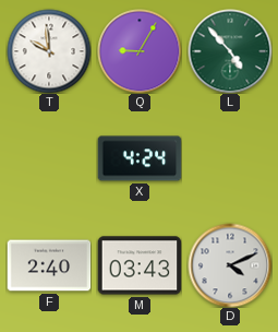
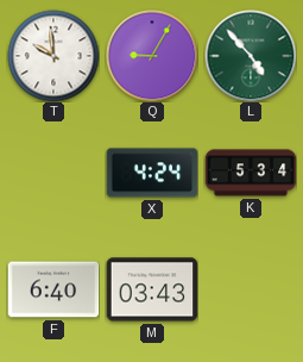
K: none -> 5:34
F: 2:40 -> 6:40
D: 4:11 -> none
